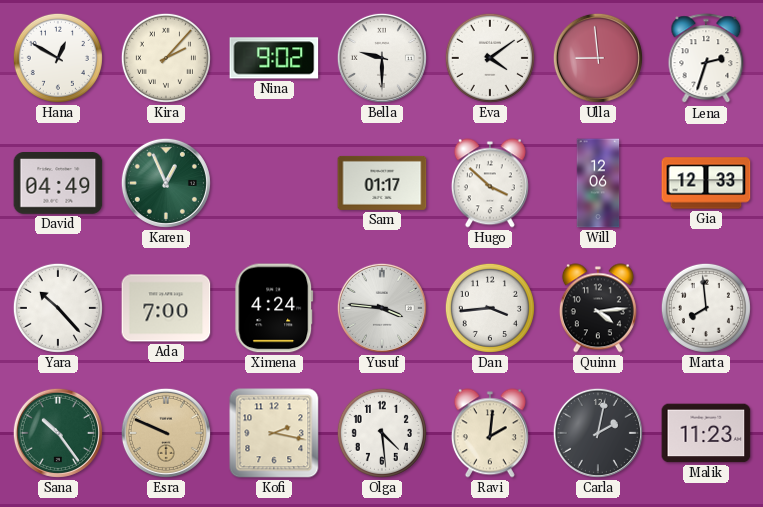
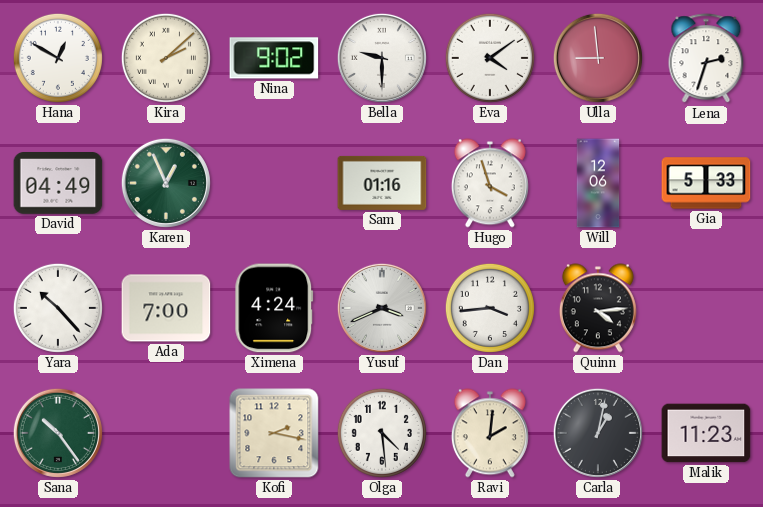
Kira: 2:07 -> 2:08
Sam: 01:17 -> 01:16
Hugo: 3:52 -> 3:57
Gia: 12:33 -> 5:33
Yusuf: 3:46 -> 3:41
Marta: 7:59 -> none
Esra: 9:49 -> none
Carla: 2:02 -> 1:02
